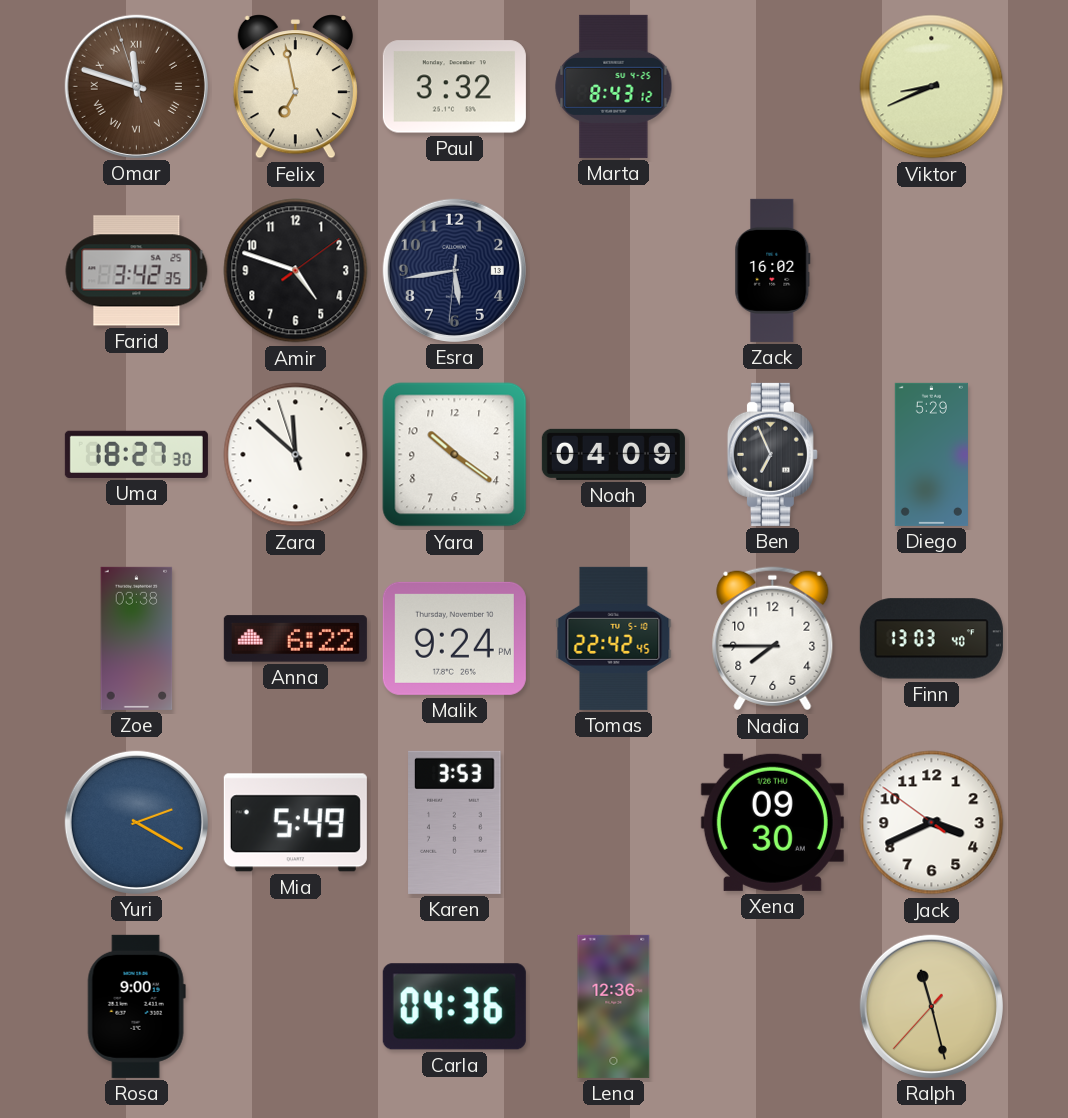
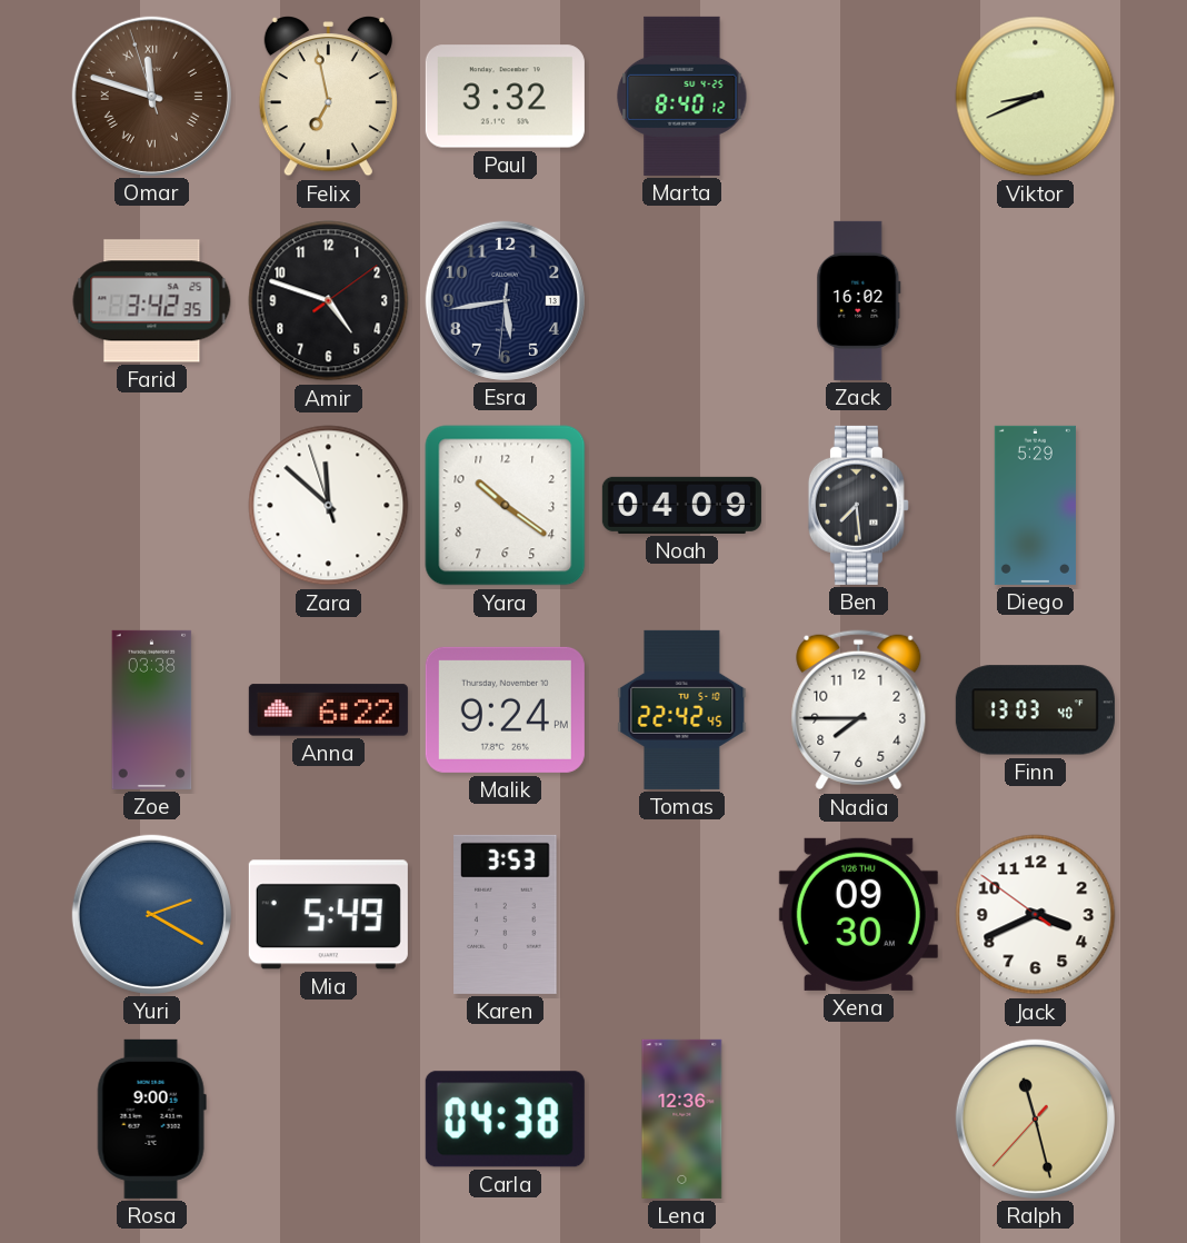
Marta: 8:43 -> 8:40
Uma: 18:27 -> none
Ben: 6:56 -> 7:29
Carla: 04:36 -> 04:38
